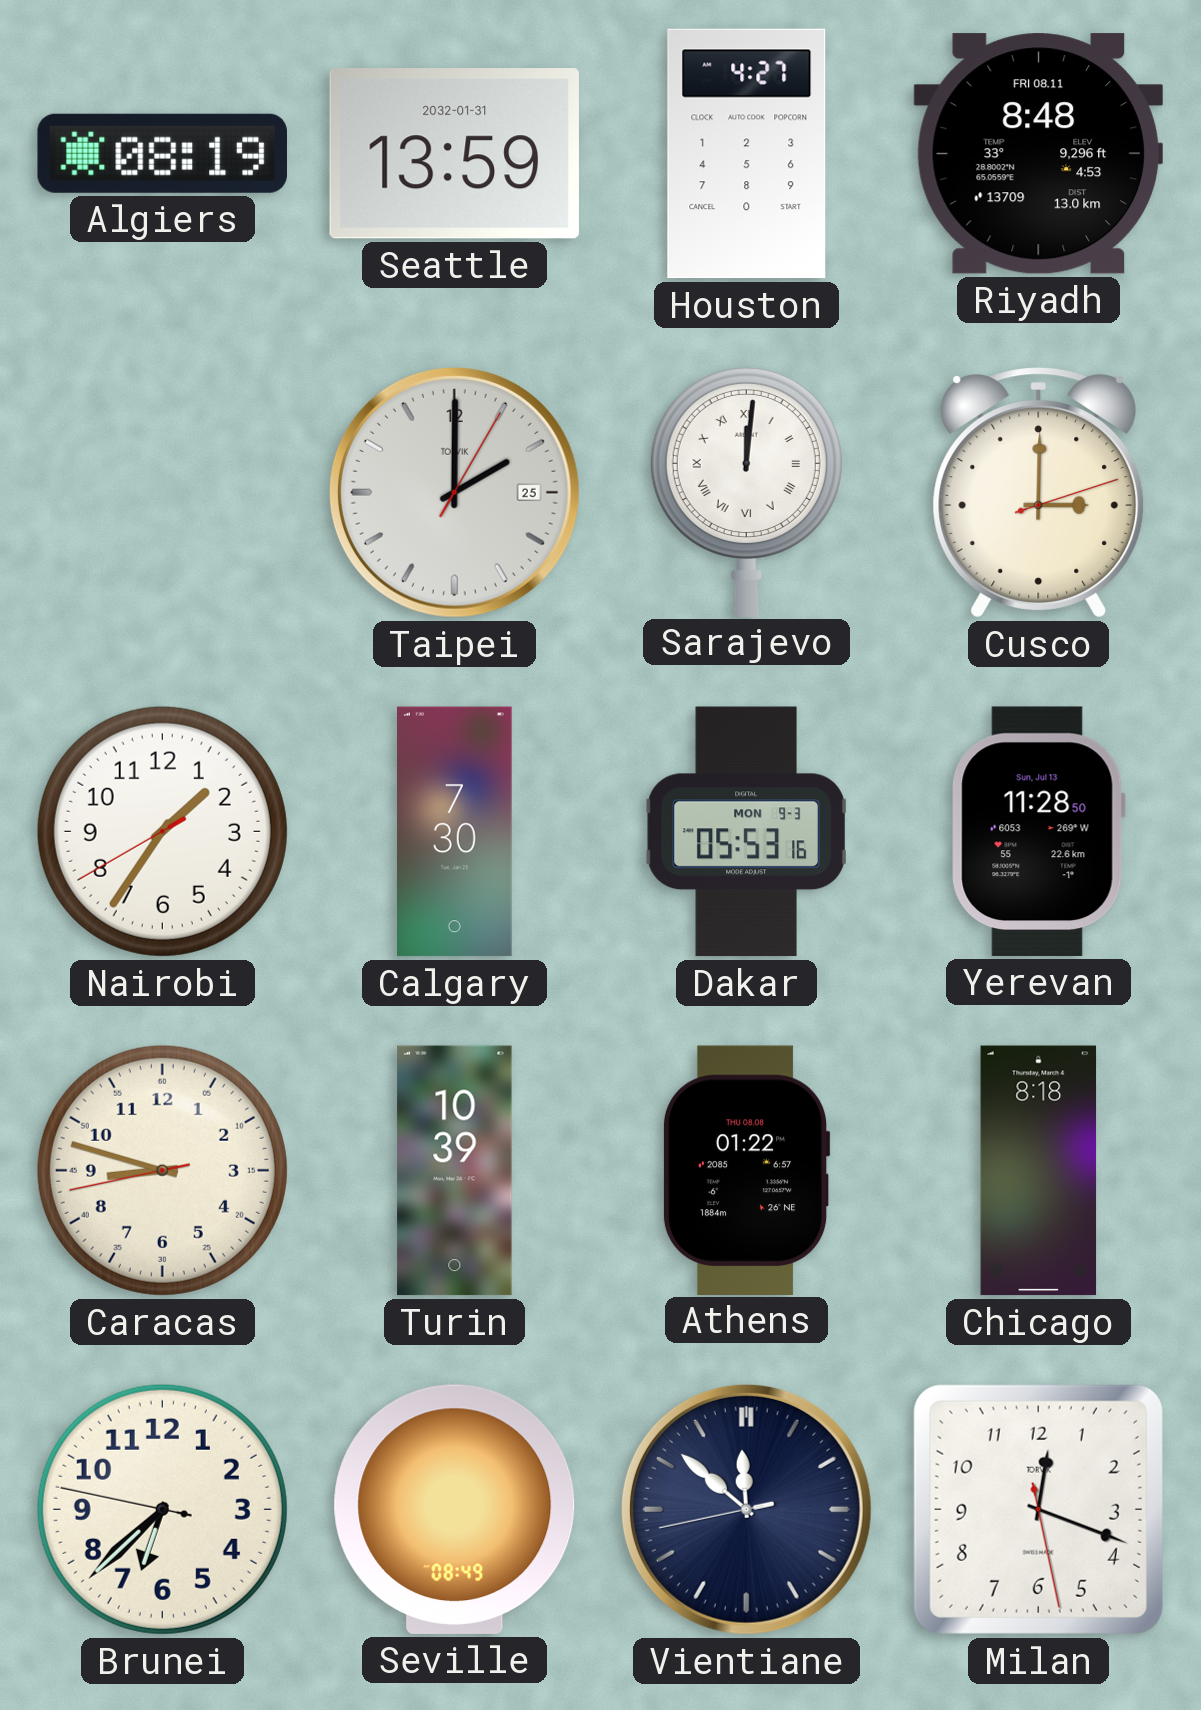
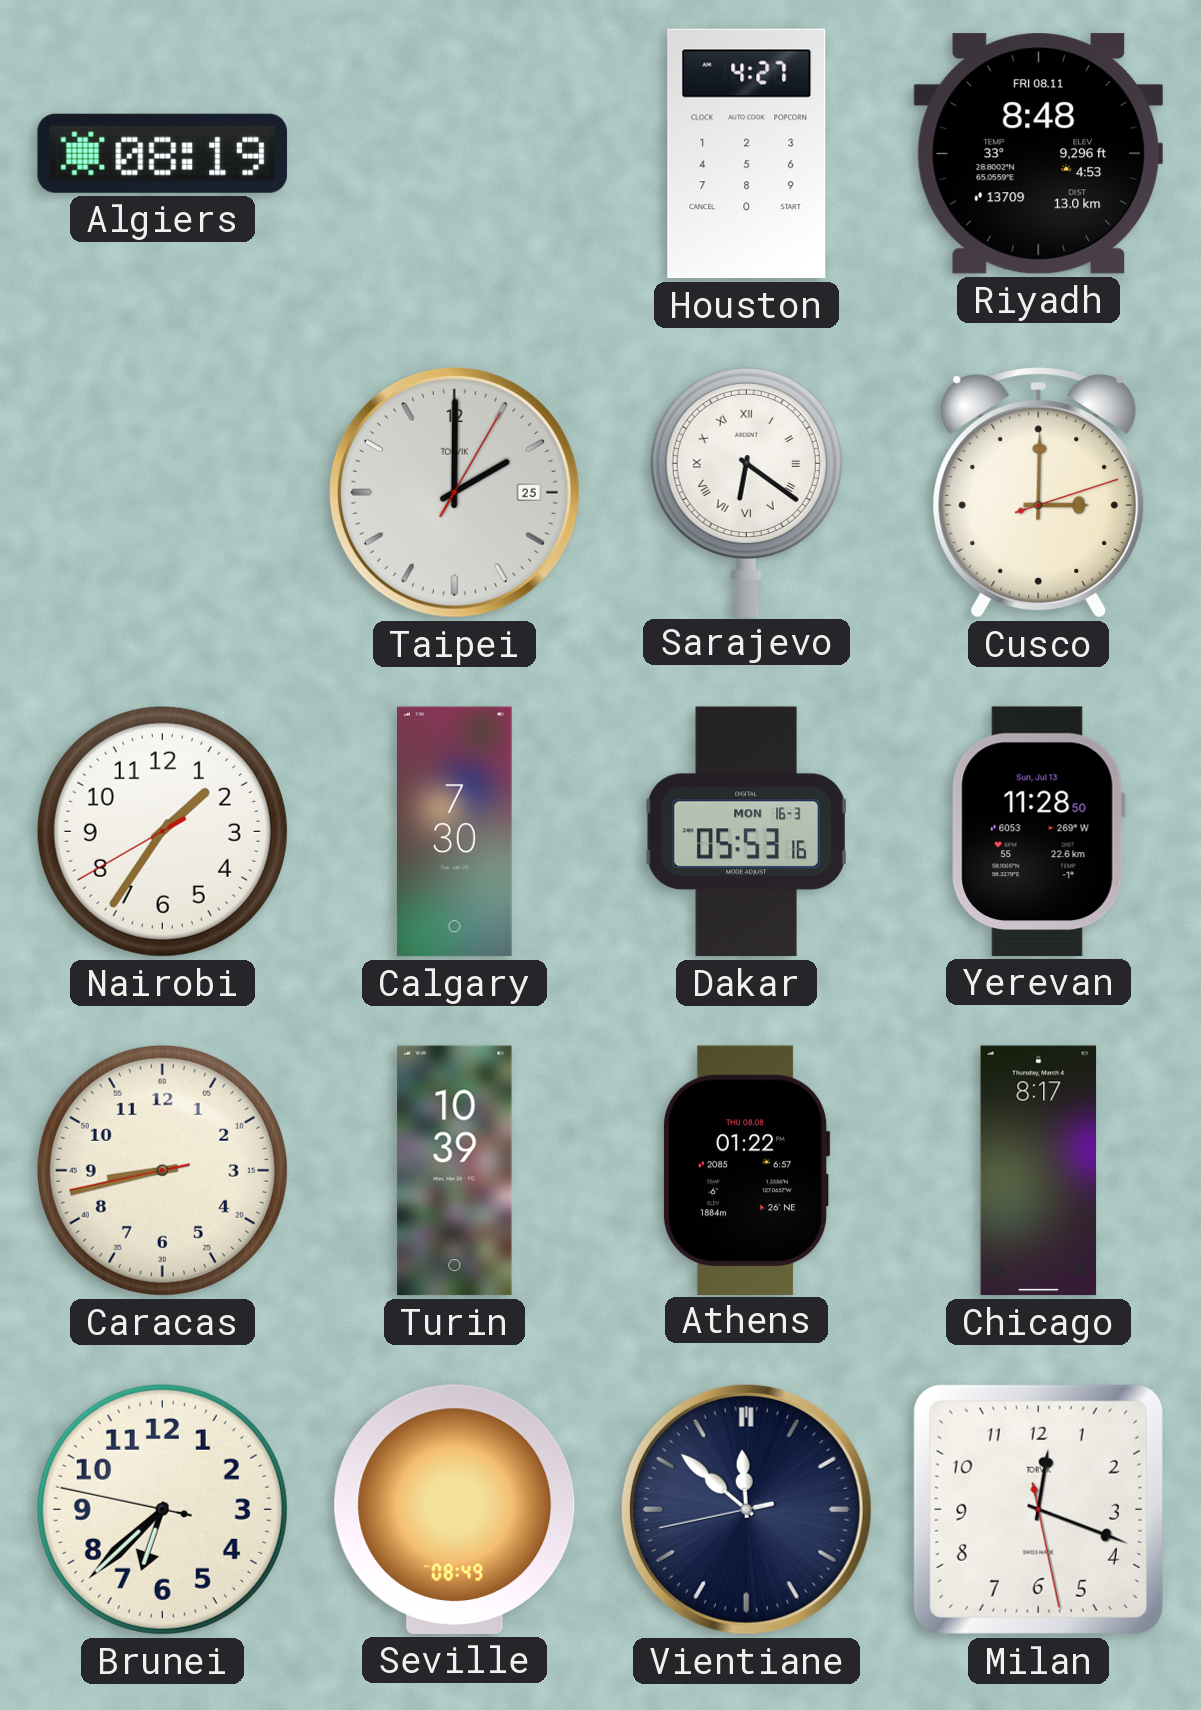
Seattle: 13:59 -> none
Sarajevo: 12:01 -> 6:21
Dakar date: MON 9-3 -> MON 16-3
Caracas: 8:47 -> 8:42
Chicago: 8:18 -> 8:17
